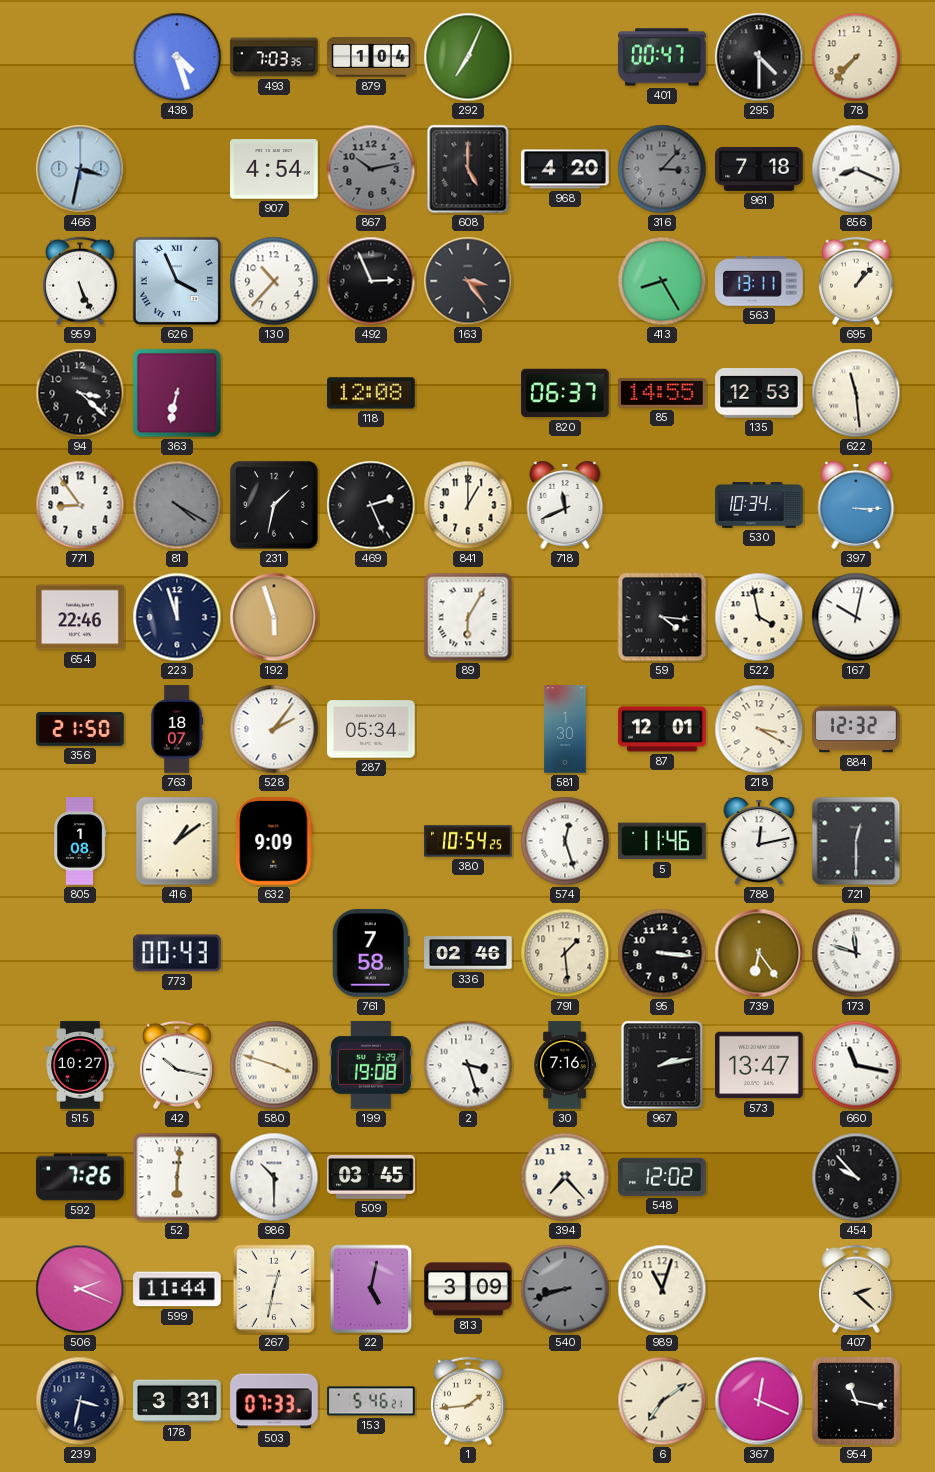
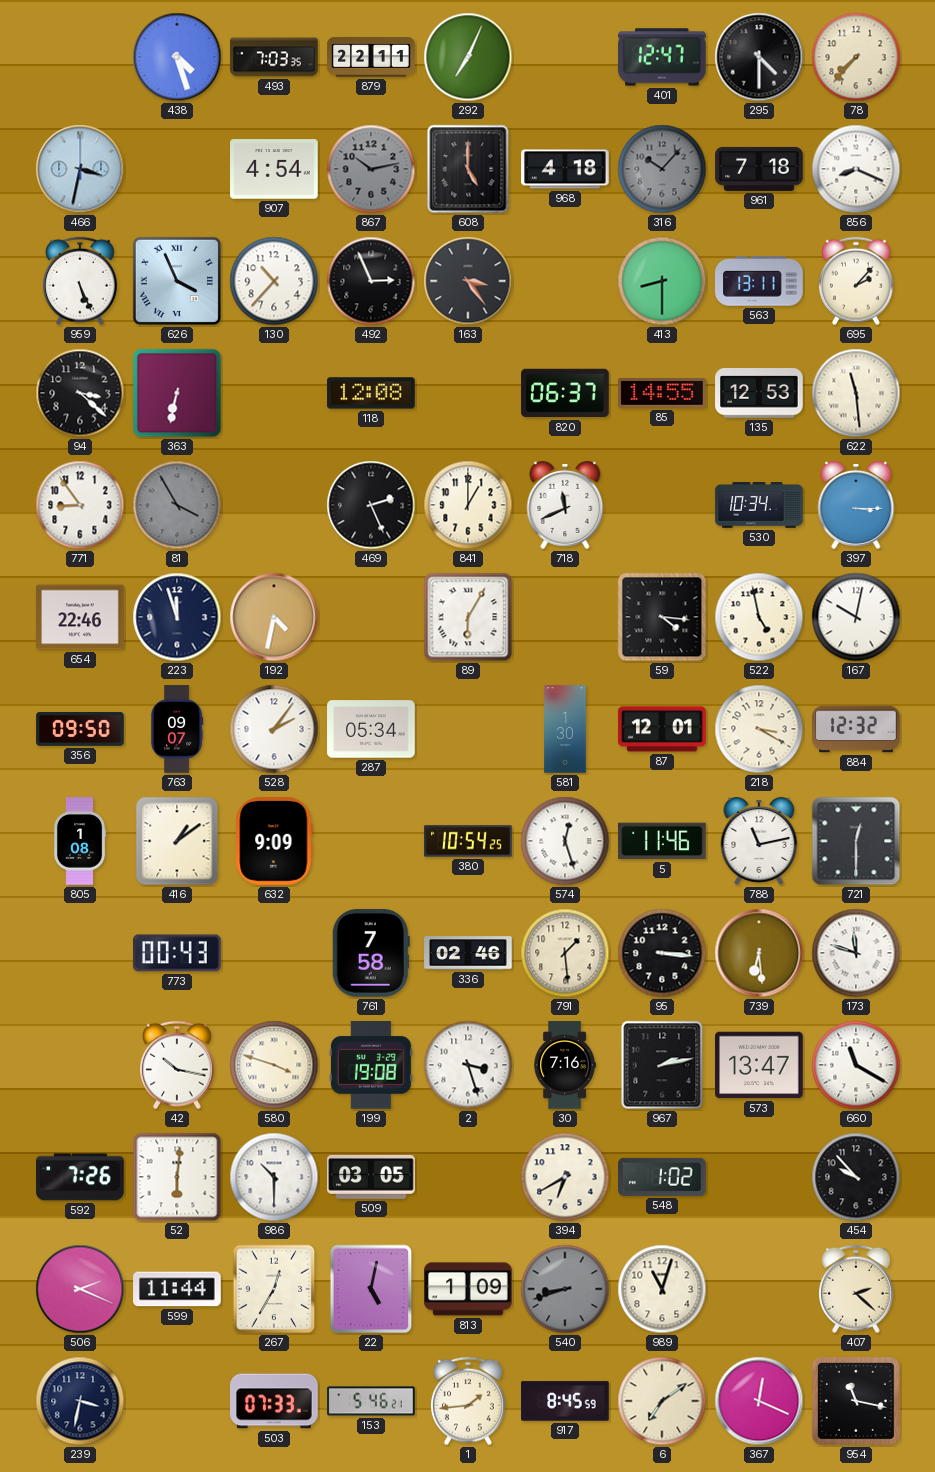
879: 1:04 -> 22:11
401: 00:47 -> 12:47
968: 4:20 -> 4:18
316: 3:07 -> 10:07
413: 8:25 -> 8:30
695: 1:07 -> 2:07
81: 4:20 -> 3:55
231: 1:32 -> none
192: 5:57 -> 4:32
522: 3:58 -> 4:58
356: 21:50 -> 09:50
763: 18:07 -> 09:07
788: 12:13 -> 11:13
739: 6:24 -> 6:29
515: 10:27 -> none
660: 11:17 -> 11:20
509: 03:45 -> 03:05
394: 7:23 -> 6:40
548: 12:02 -> 1:02
267: 12:32 -> 12:35
813: 3:09 -> 1:09
178: 3:31 -> none
917: none -> 8:45
